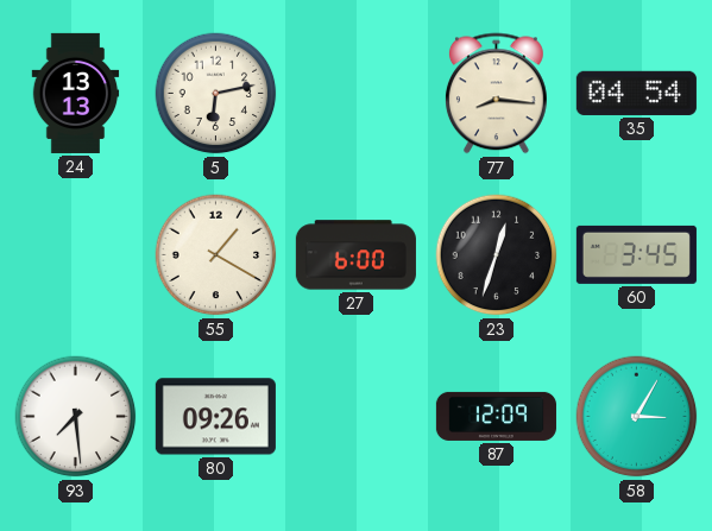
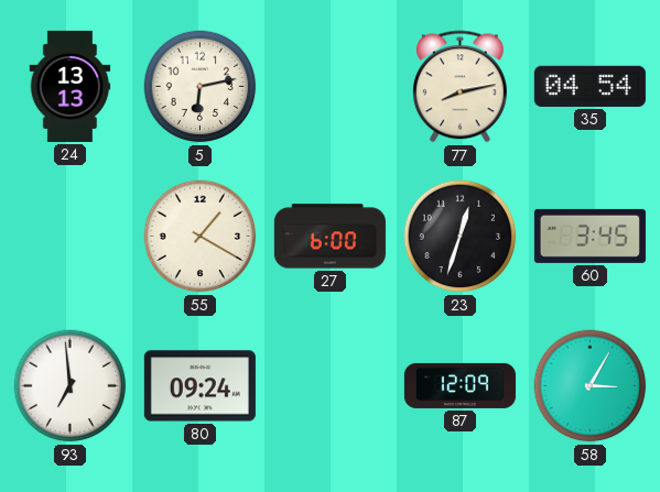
77: 8:16 -> 8:13
93: 7:29 -> 6:59
80: 09:26 -> 09:24
